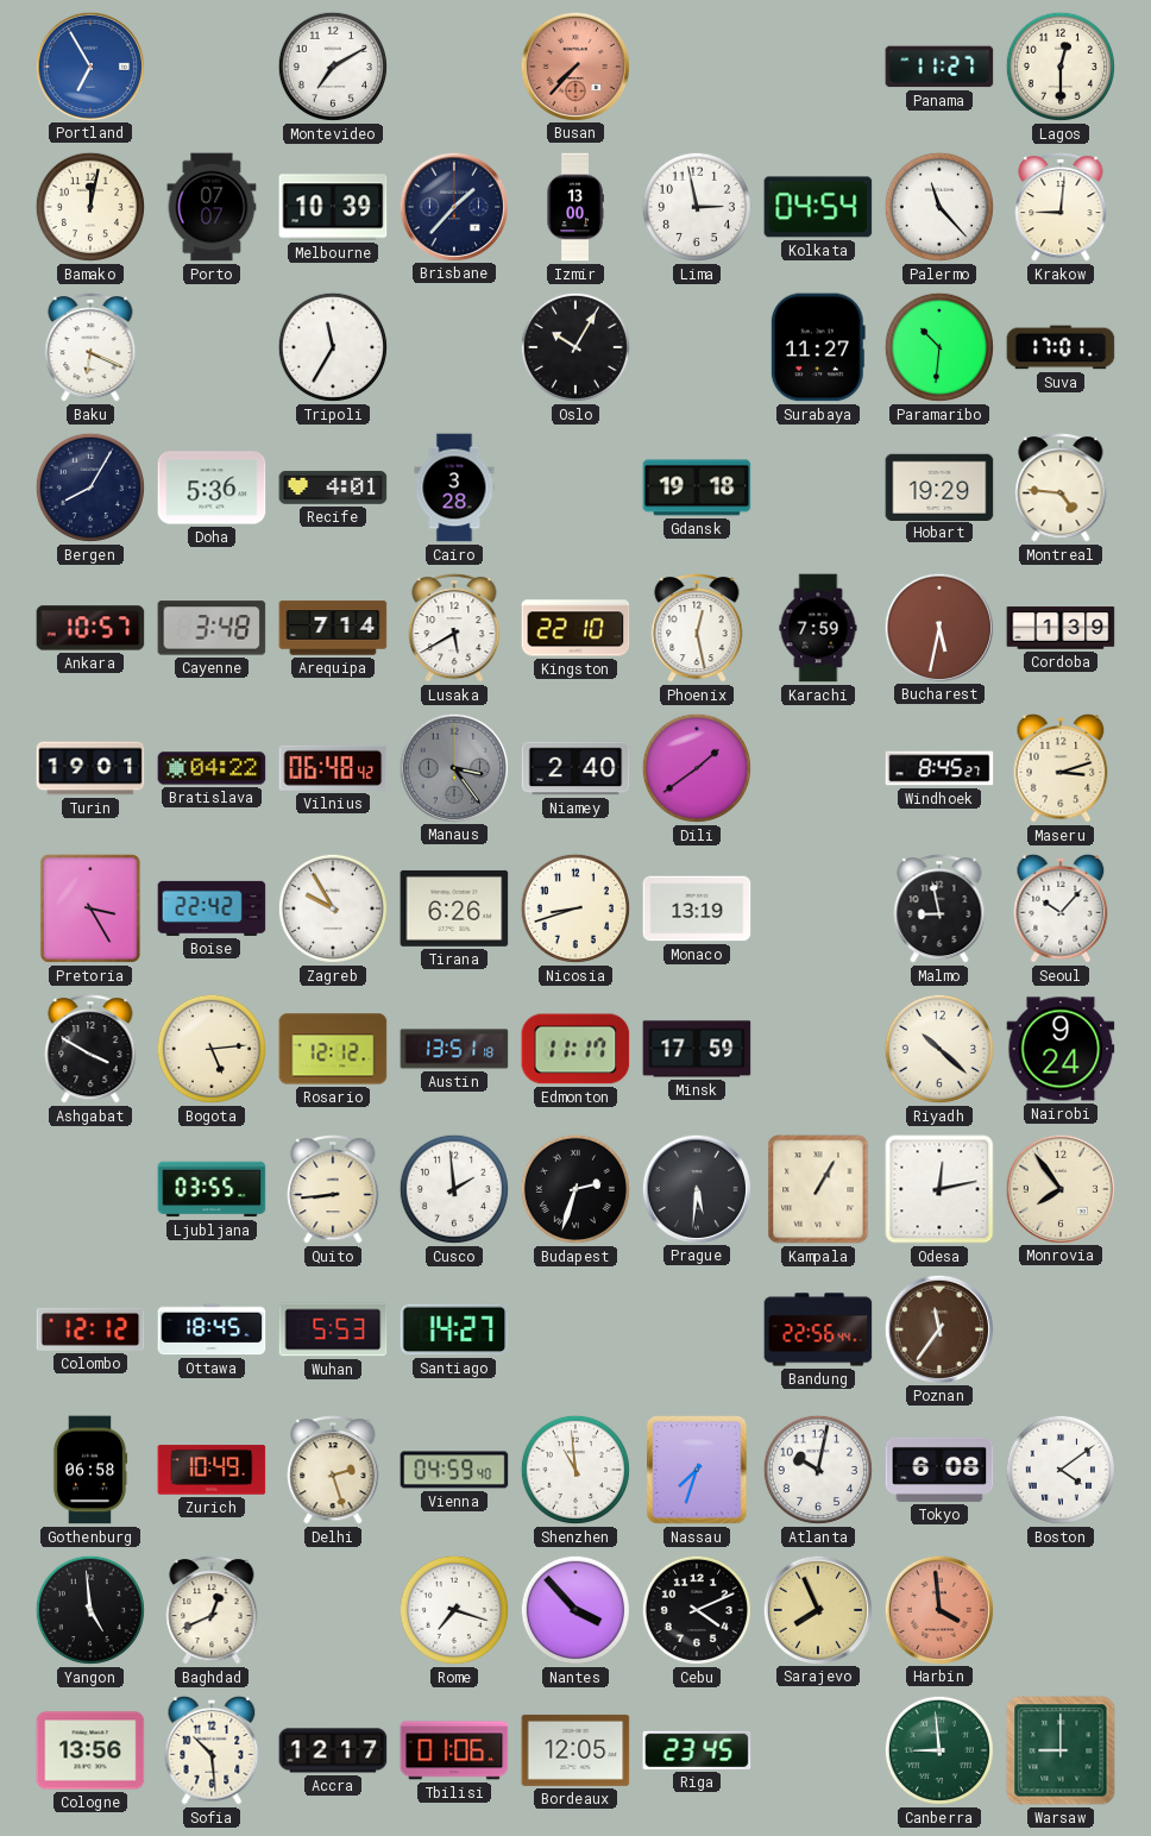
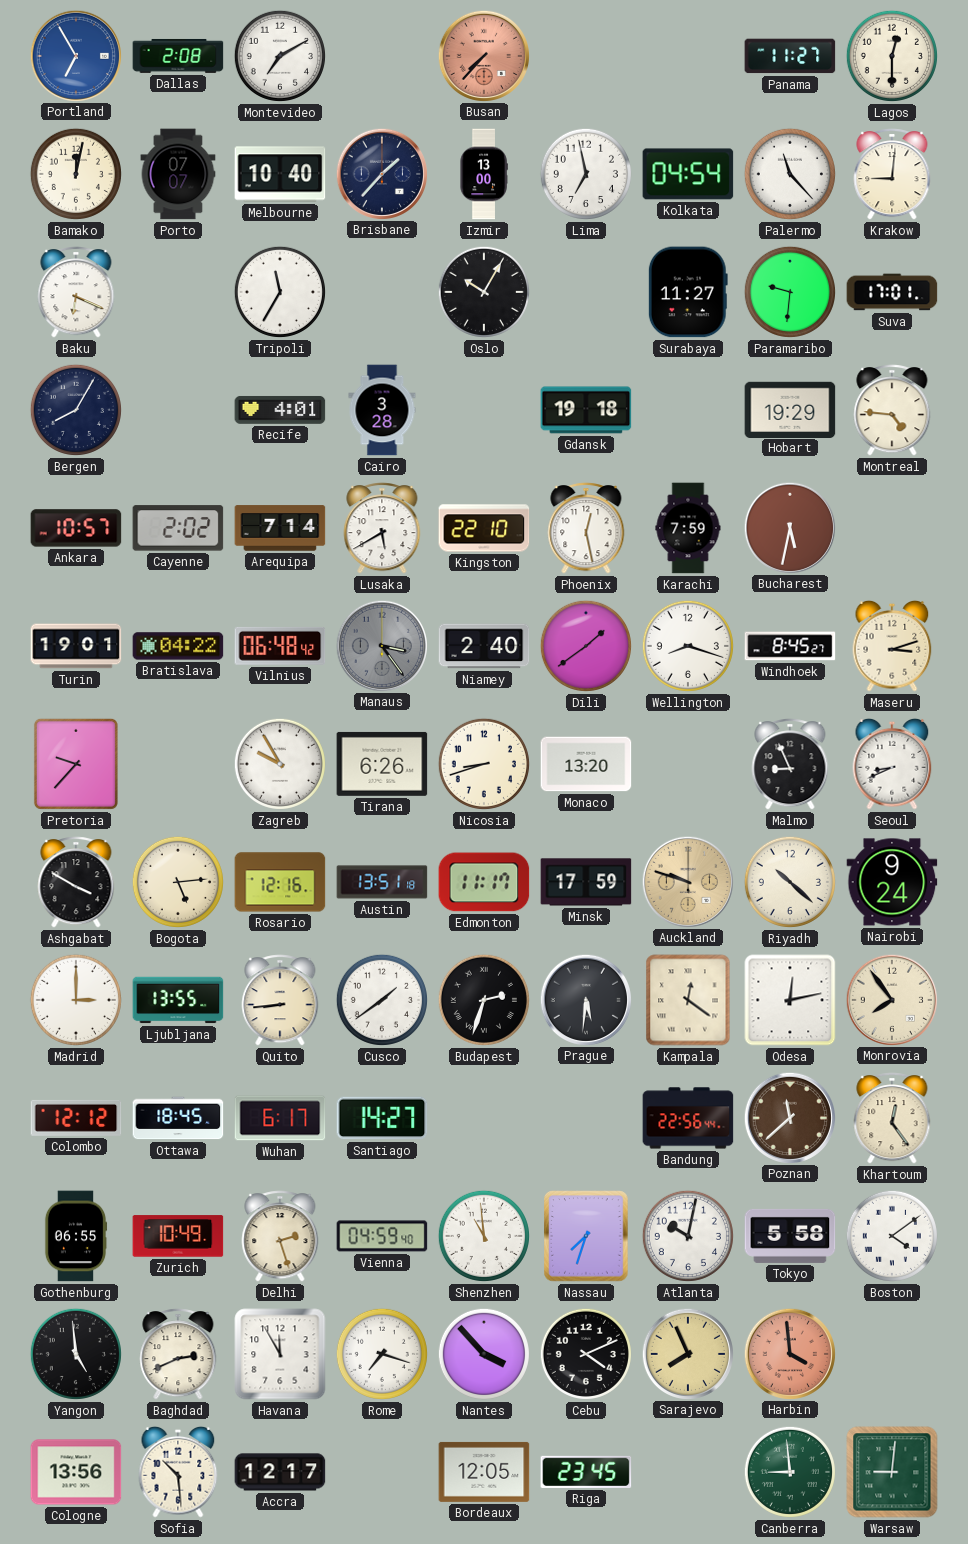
Dallas: none -> 2:08
Melbourne: 10:39 -> 10:40
Lima: 2:58 -> 6:58
Paramaribo: 10:31 -> 9:31
Doha: 5:36 -> none
Cayenne: 3:48 -> 2:02
Cordoba: 1:39 -> none
Wellington: none -> 8:18
Pretoria: 3:25 -> 9:37
Boise: 22:42 -> none
Monaco: 13:19 -> 13:20
Malmo: 8:58 -> 8:56
Seoul: 10:07 -> 8:41
Rosario: 12:12 -> 12:16
Auckland: none -> 9:48
Madrid: none -> 3:00
Ljubljana: 03:55 -> 13:55
Cusco: 1:59 -> 1:39
Kampala: 1:05 -> 12:21
Wuhan: 5:53 -> 6:17
Poznan: 11:36 -> 11:38
Khartoum: none -> 12:24
Gothenburg: 06:58 -> 06:55
Tokyo: 6:08 -> 5:58
Baghdad: 12:41 -> 2:41
Havana: none -> 11:55
Tbilisi: 01:06 -> none
Warsaw: 9:00 -> 9:01
